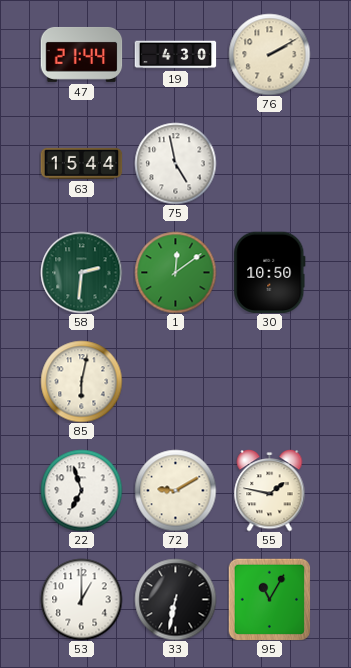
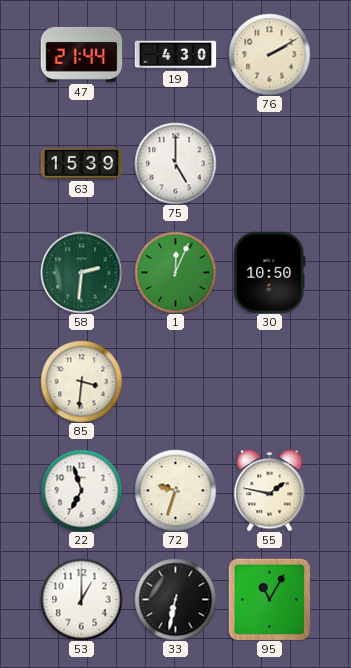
63: 15:44 -> 15:39
75: 4:58 -> 5:00
1: 12:09 -> 12:04
85: 6:02 -> 3:31
72: 9:10 -> 9:33
